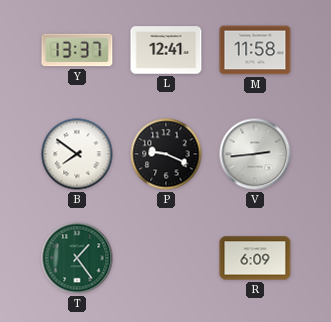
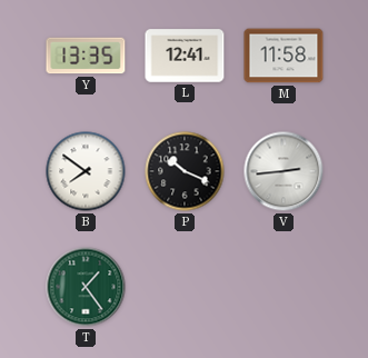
Y: 13:37 -> 13:35
P: 9:19 -> 10:19
R: 6:09 -> none
